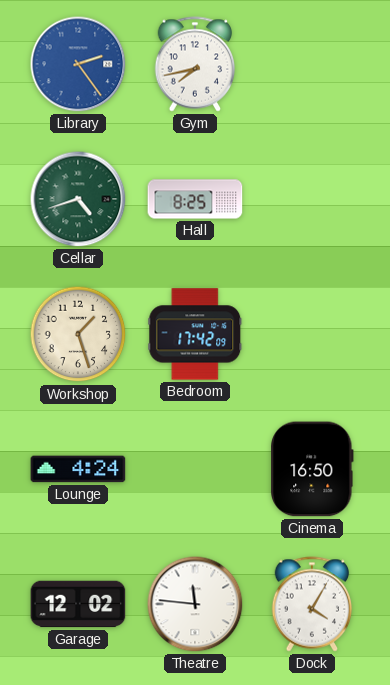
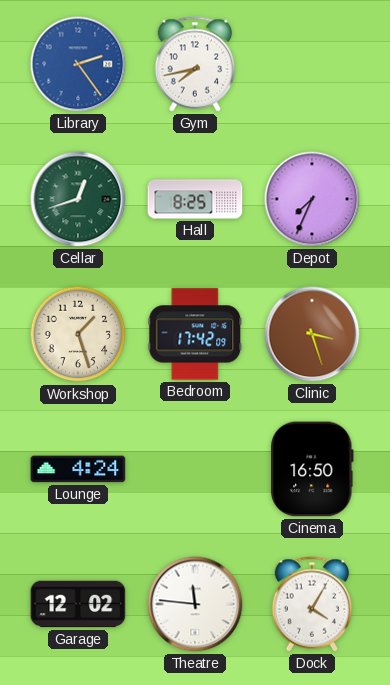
Cellar: 4:42 -> 12:42
Depot: none -> 7:34
Clinic: none -> 3:27
